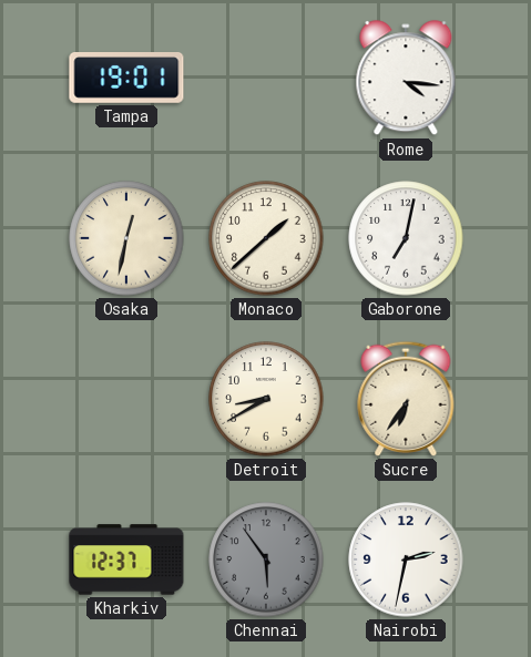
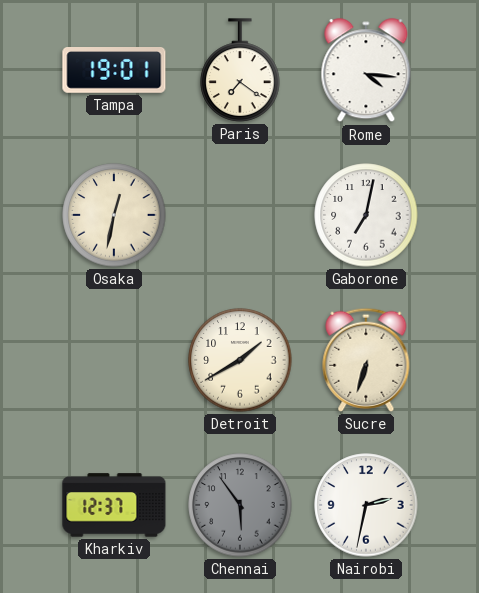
Paris: none -> 7:21
Monaco: 1:38 -> none
Detroit: 8:40 -> 1:40
Sucre: 6:36 -> 6:33
